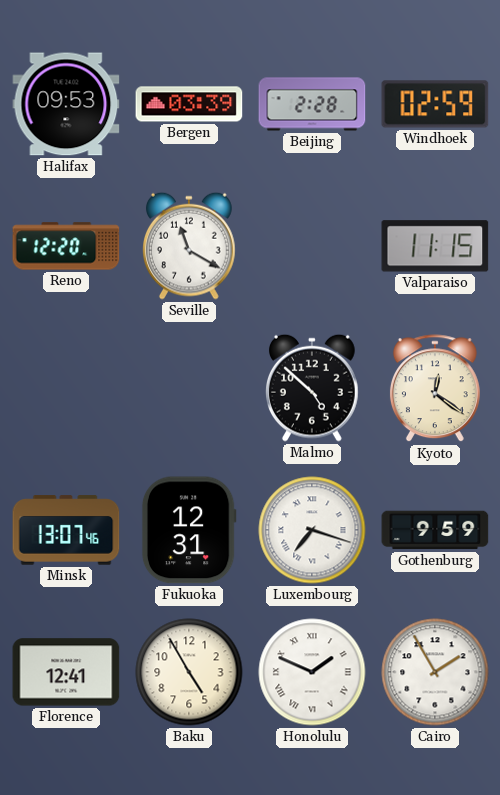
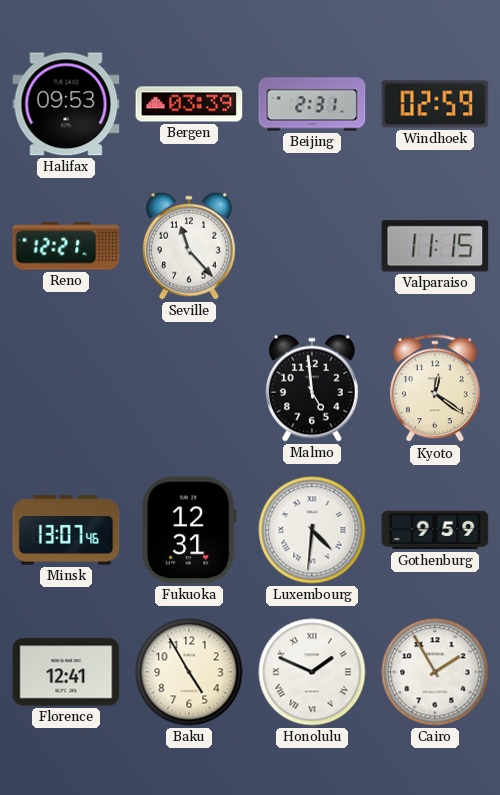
Beijing: 2:28 -> 2:31
Reno: 12:20 -> 12:21
Seville: 11:20 -> 11:23
Malmo: 4:52 -> 4:59
Luxembourg: 7:18 -> 4:31
